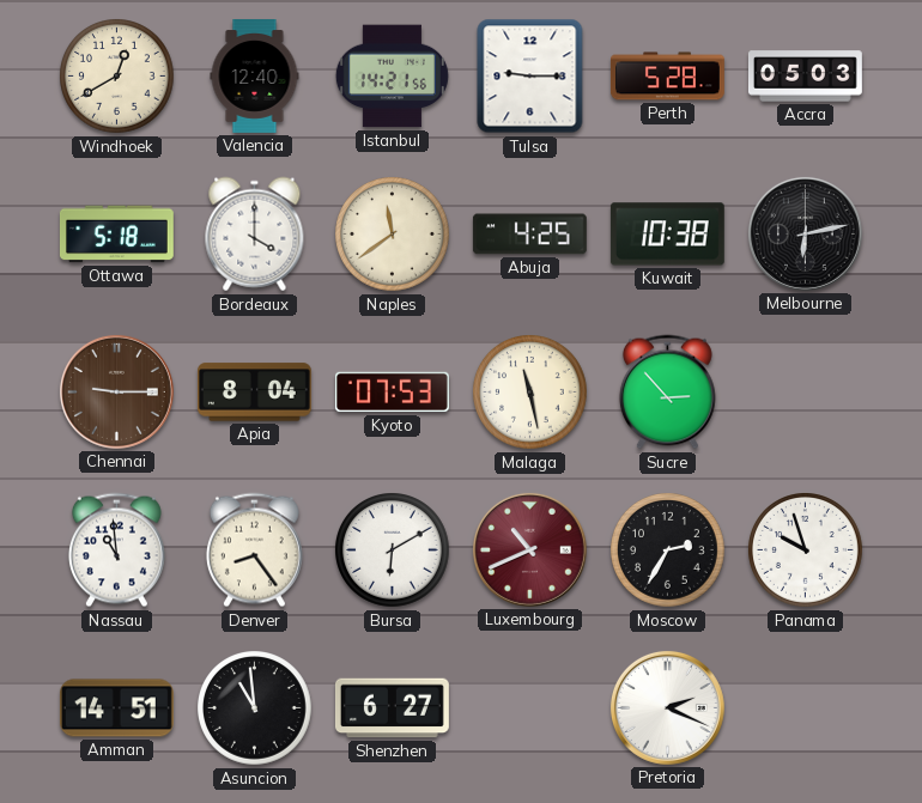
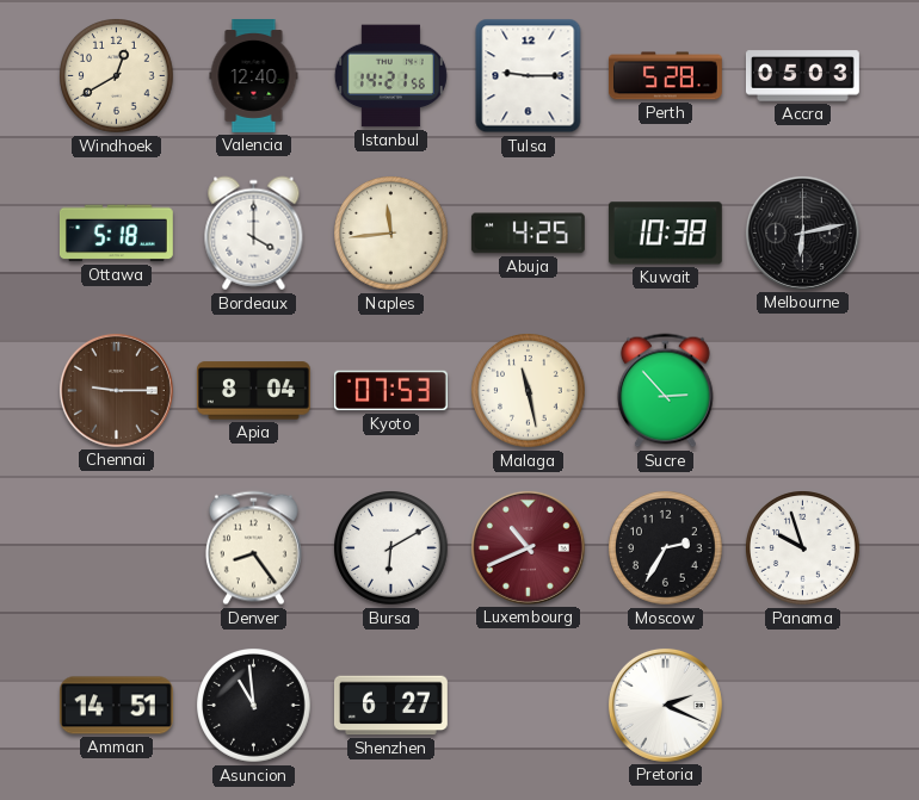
Naples: 11:39 -> 11:44
Nassau: 10:59 -> none
